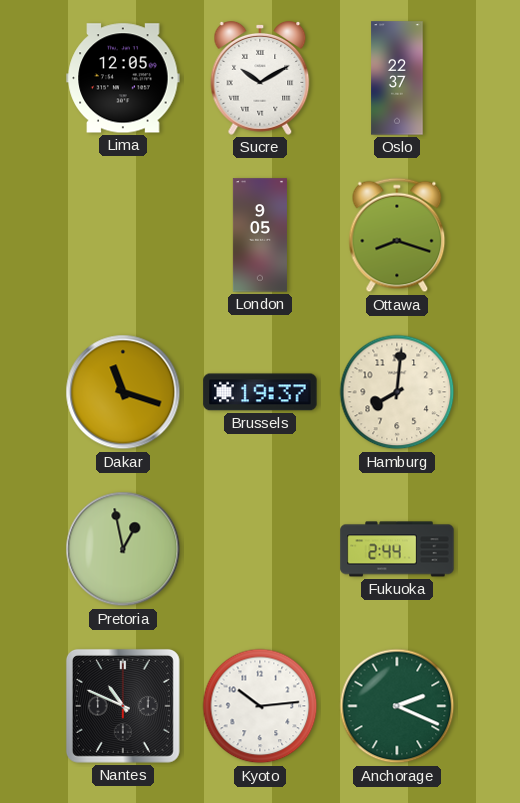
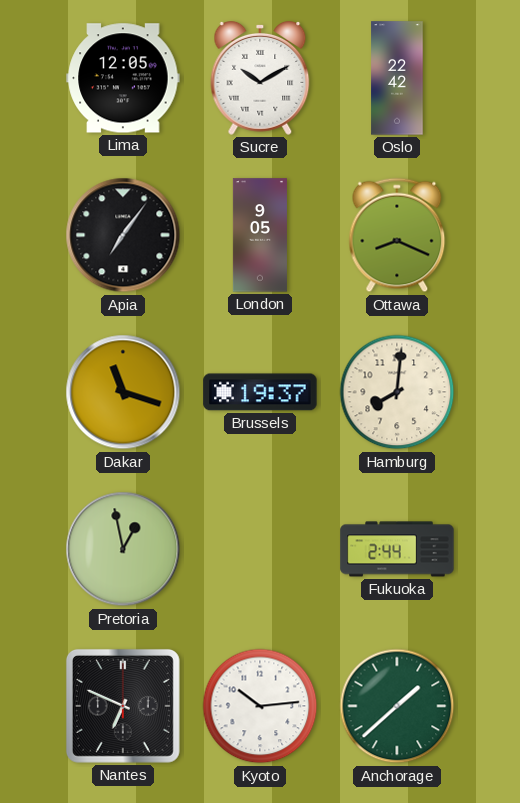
Oslo: 22:37 -> 22:42
Apia: none -> 7:06
Ottawa: 8:18 -> 8:19
Nantes: 10:49 -> 6:49
Anchorage: 2:19 -> 1:38
